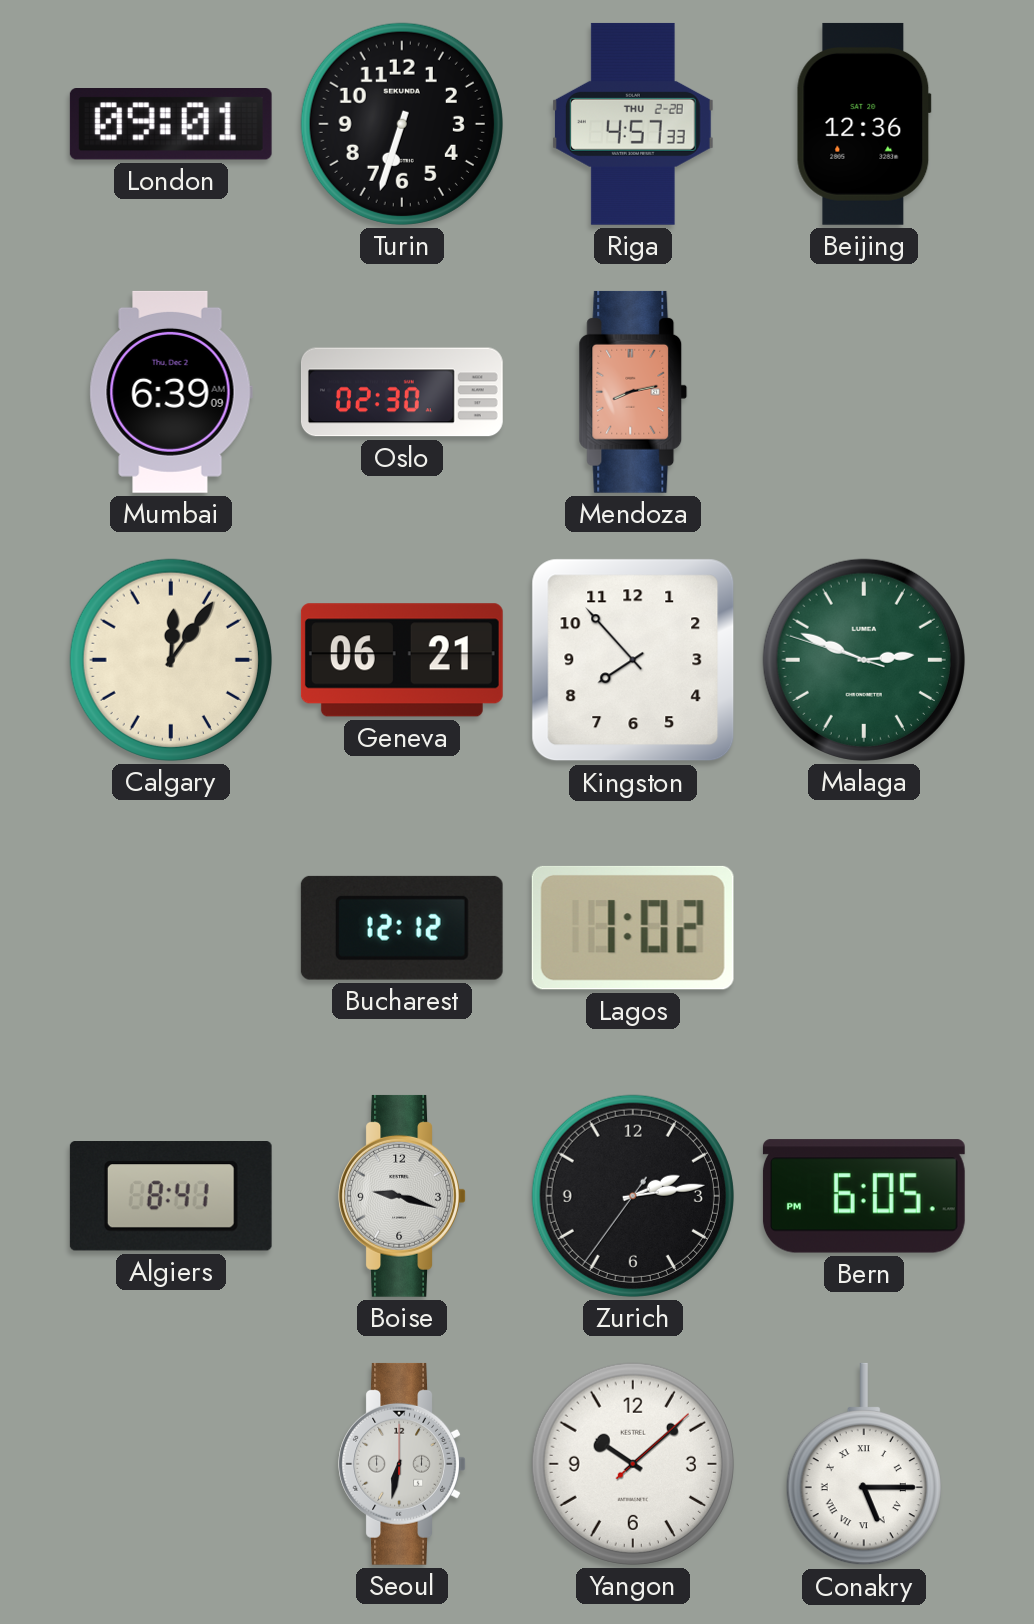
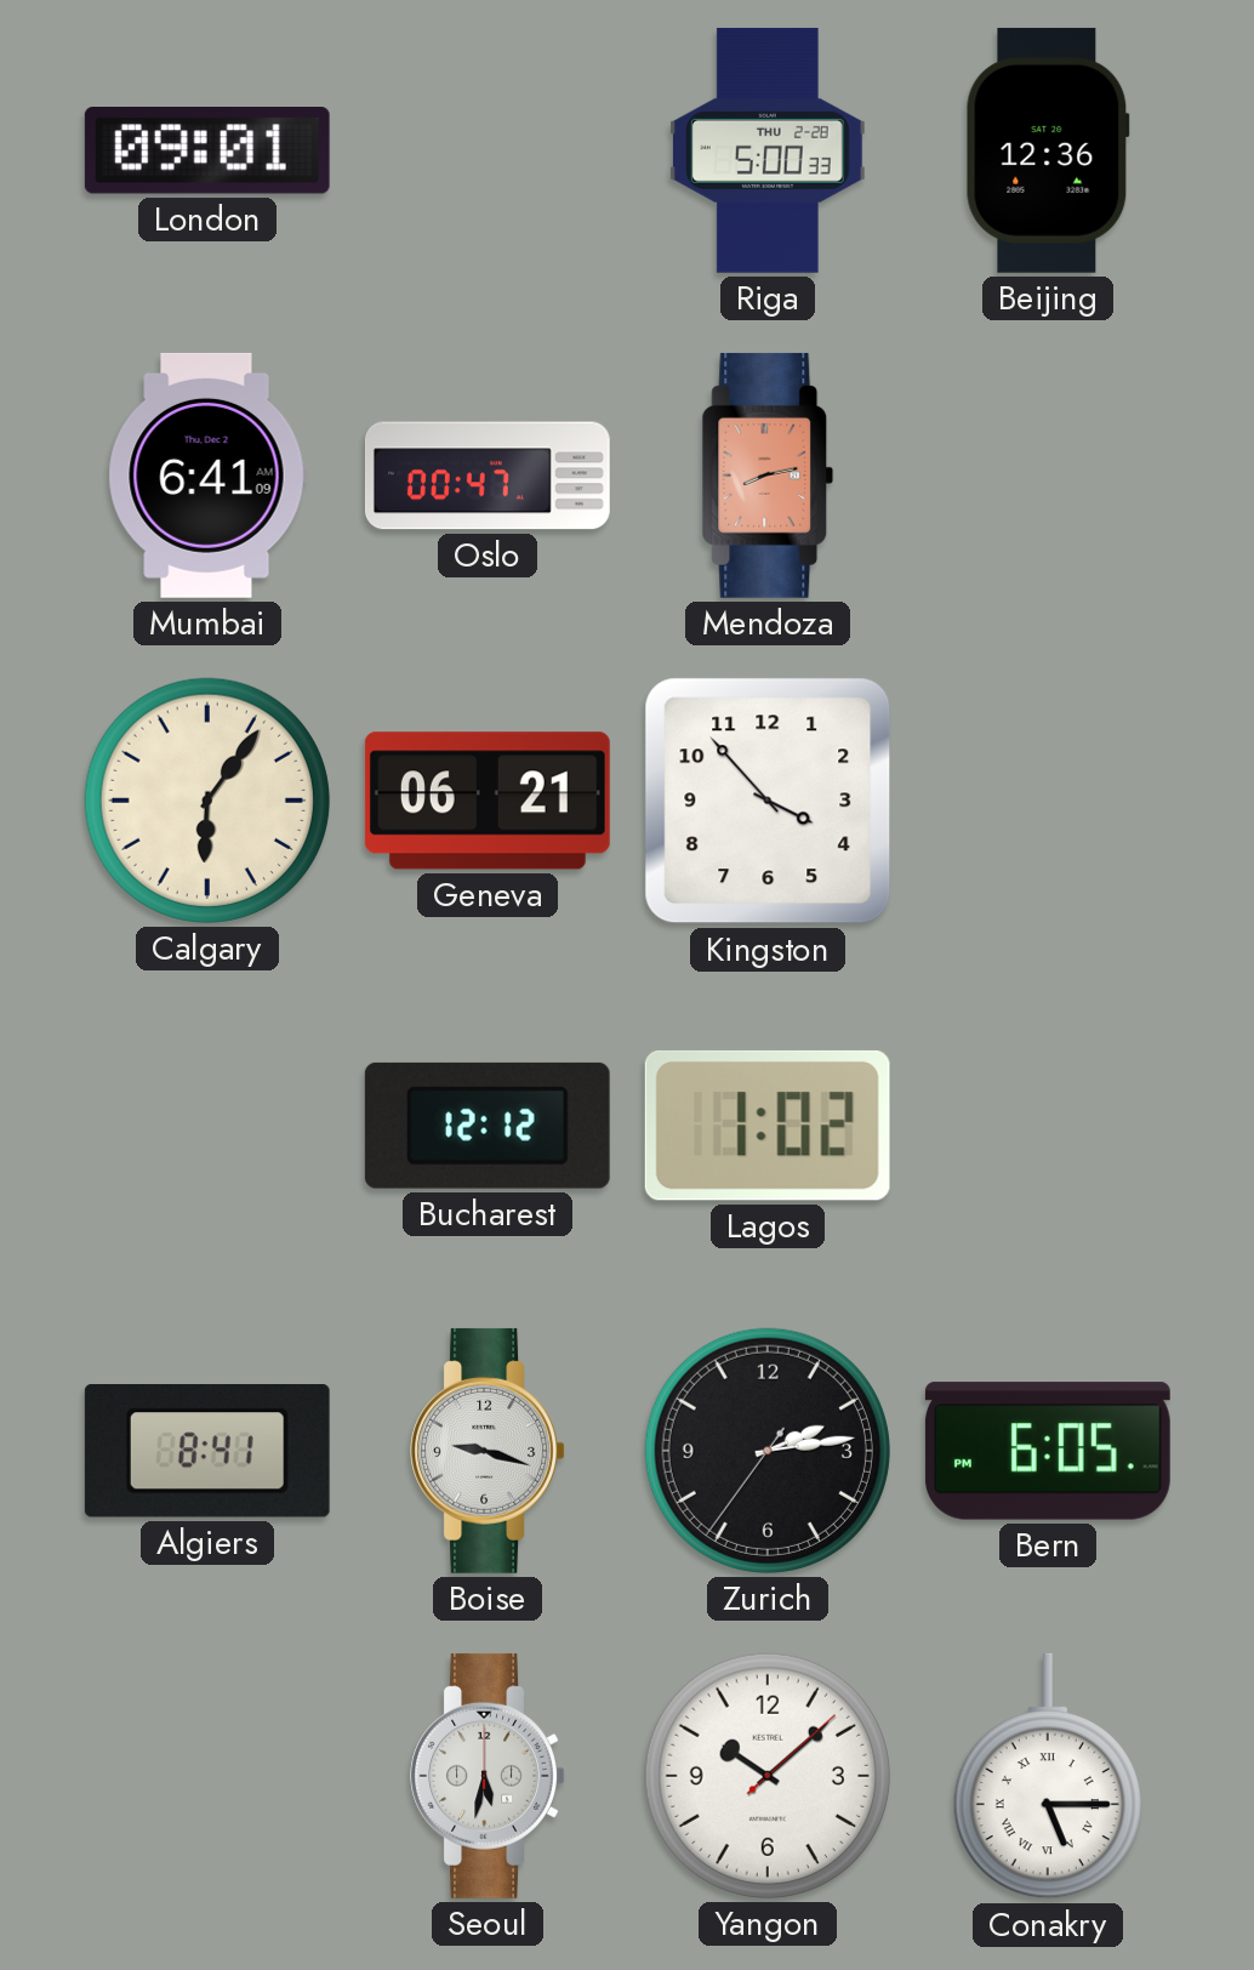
Turin: 6:33 -> none
Riga: 4:57 -> 5:00
Mumbai: 6:39 -> 6:41
Oslo: 02:30 -> 00:47
Calgary: 12:06 -> 6:06
Kingston: 7:53 -> 3:53
Malaga: 2:48 -> none
Seoul: 6:32 -> 5:32
